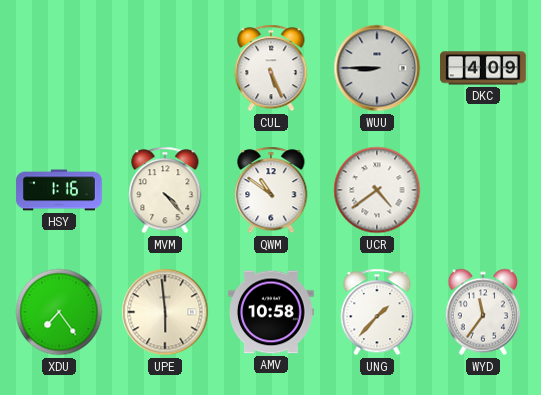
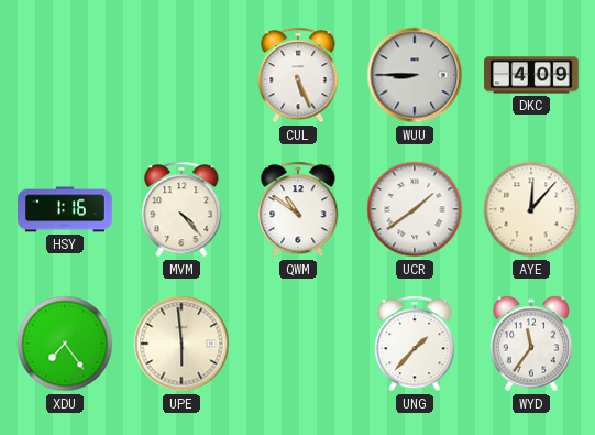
UCR: 4:39 -> 1:39
AYE: none -> 12:07
AMV: 10:58 -> none
